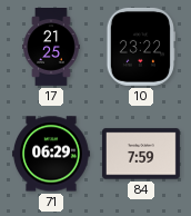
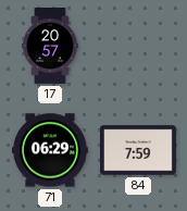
17: 21:25 -> 20:57
10: 23:22 -> none
